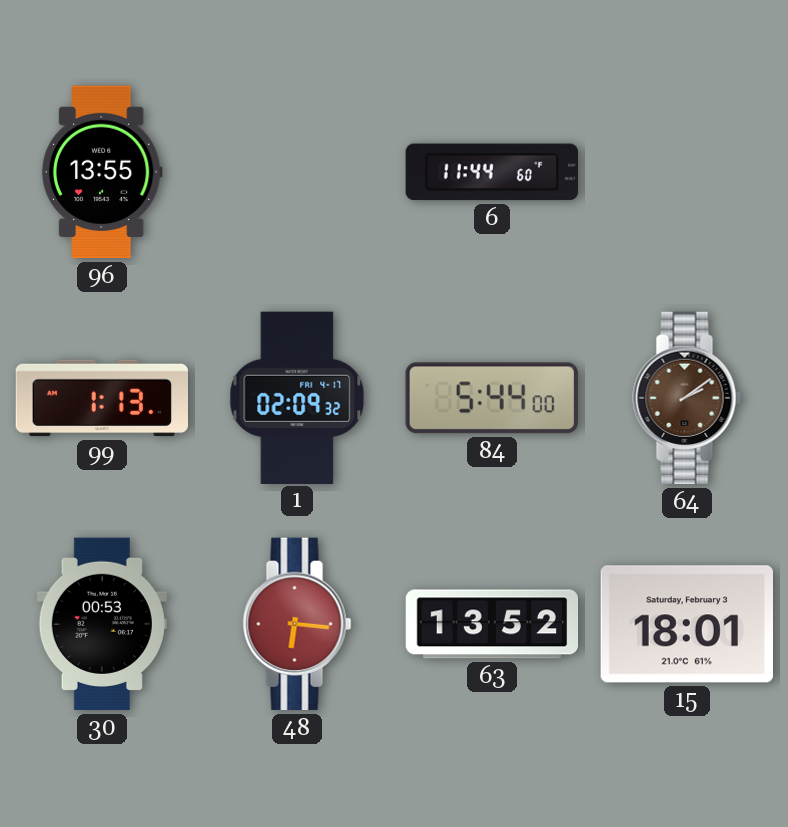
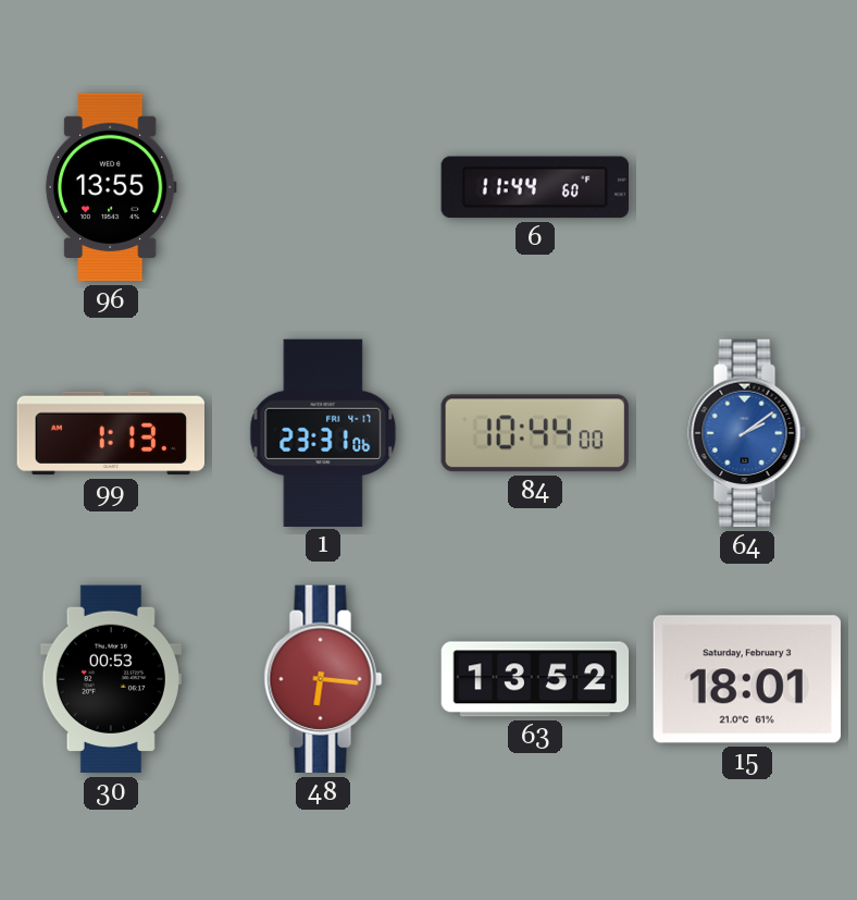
1: 02:09 -> 23:31
84: 5:44 -> 10:44
64 dial: brown -> blue
